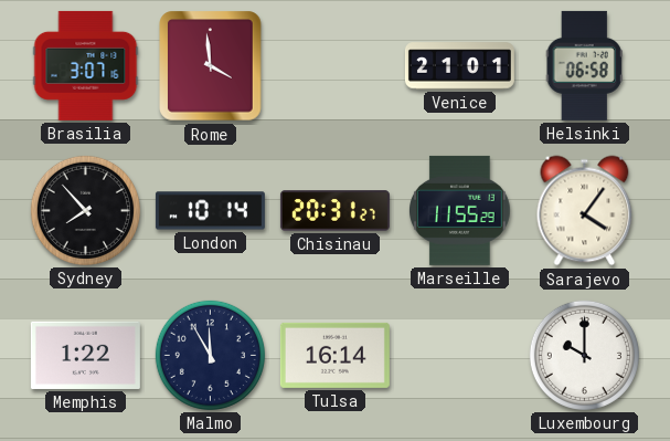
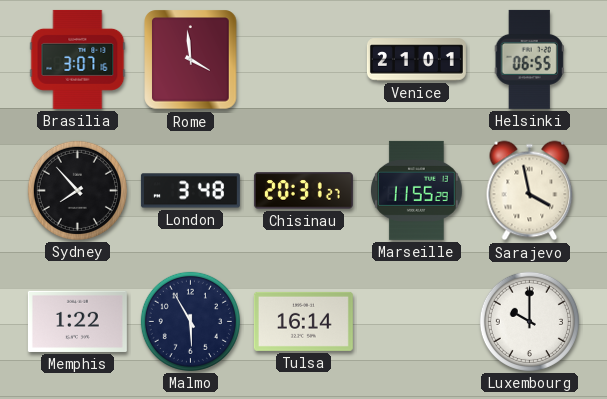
Helsinki: 06:58 -> 06:55
London: 10:14 -> 3:48
Sarajevo: 4:06 -> 3:58
Malmo: 11:55 -> 5:55
